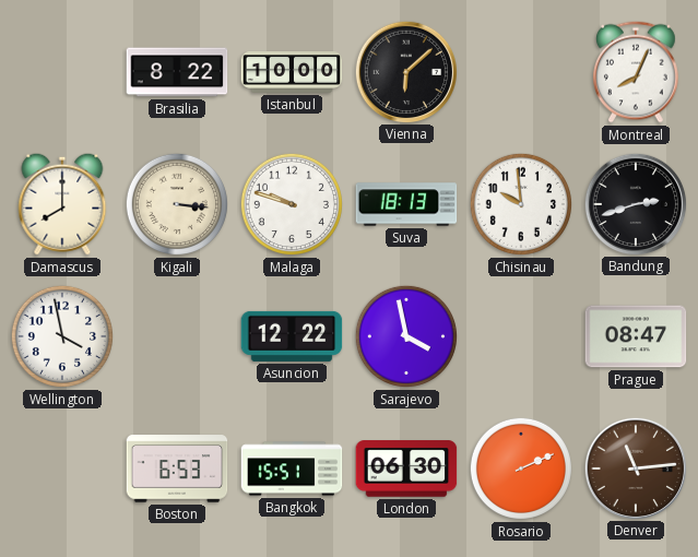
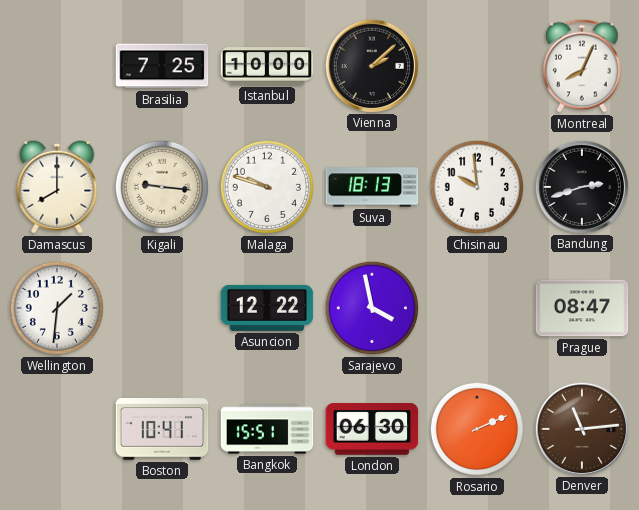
Brasilia: 8:22 -> 7:25
Vienna: 6:08 -> 2:08
Kigali: 3:16 -> 9:16
Wellington: 3:58 -> 1:31
Boston: 6:53 -> 10:41
